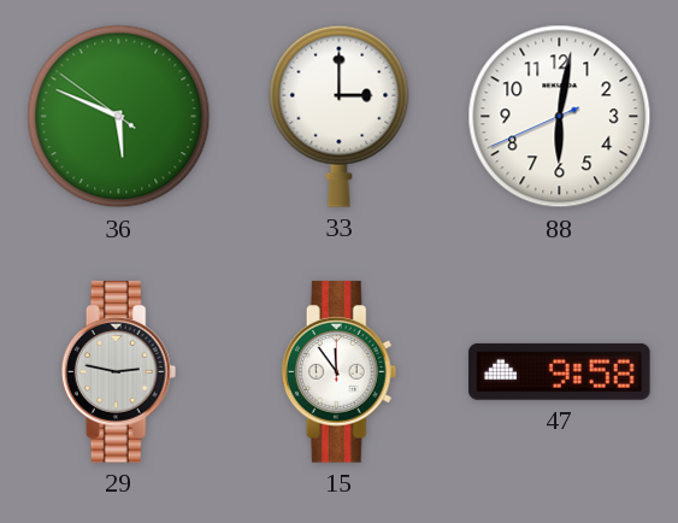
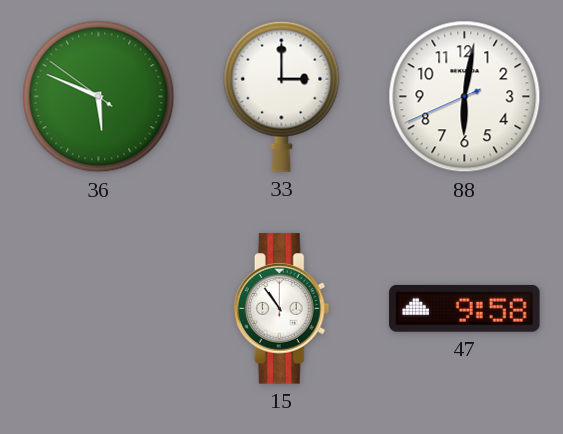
29: 2:47 -> none
15: 11:54 -> 10:54
